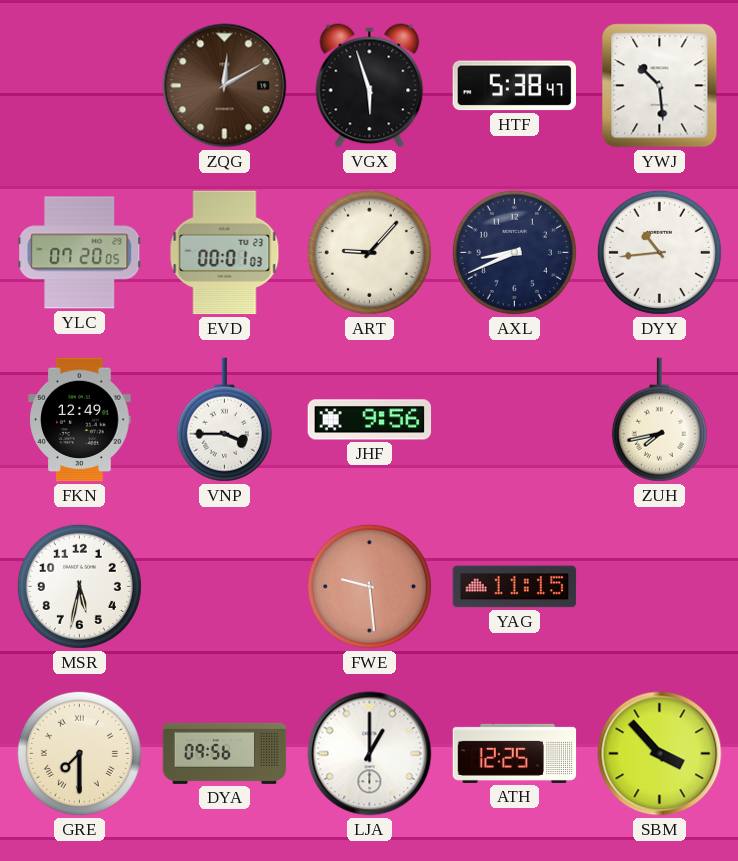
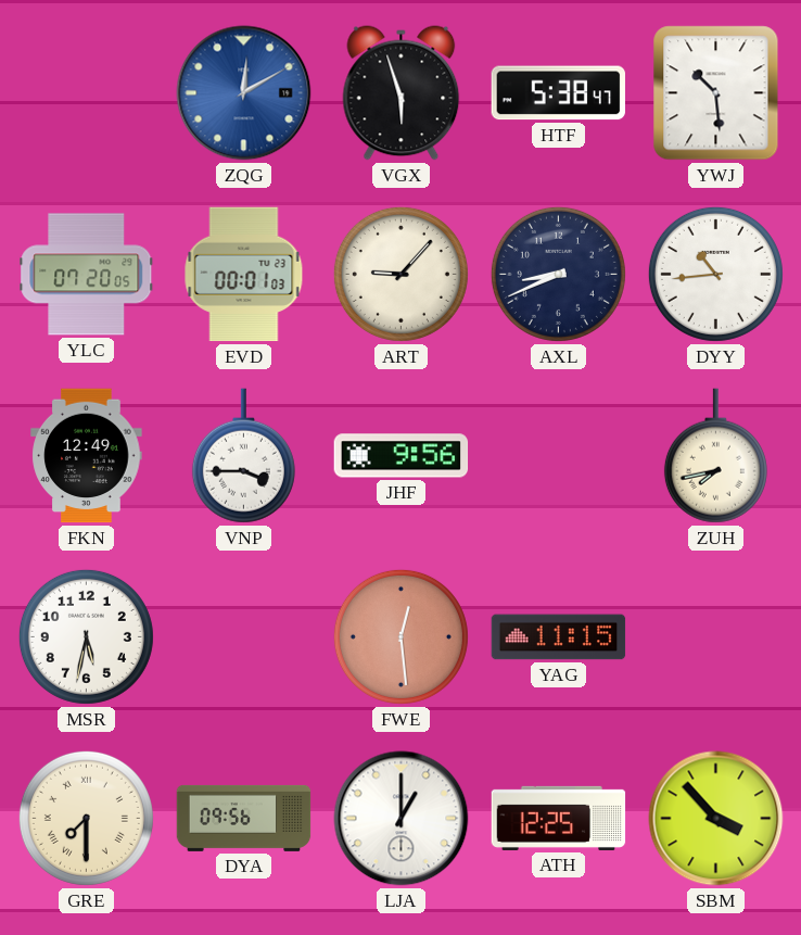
ZQG dial: brown -> blue
FWE: 9:29 -> 12:29
